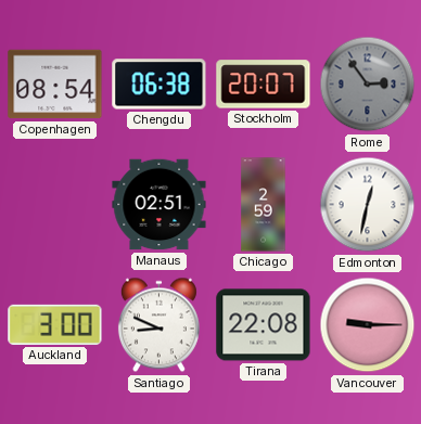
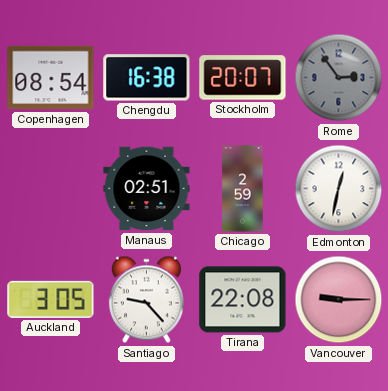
Chengdu: 06:38 -> 16:38
Auckland: 3:00 -> 3:05
Santiago: 8:49 -> 9:23
